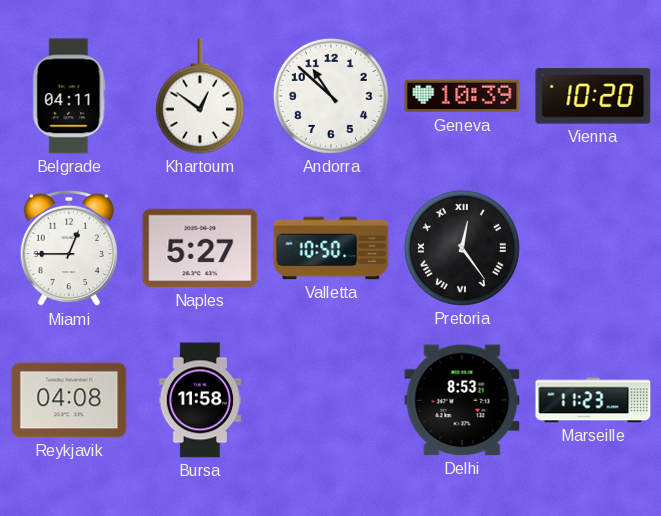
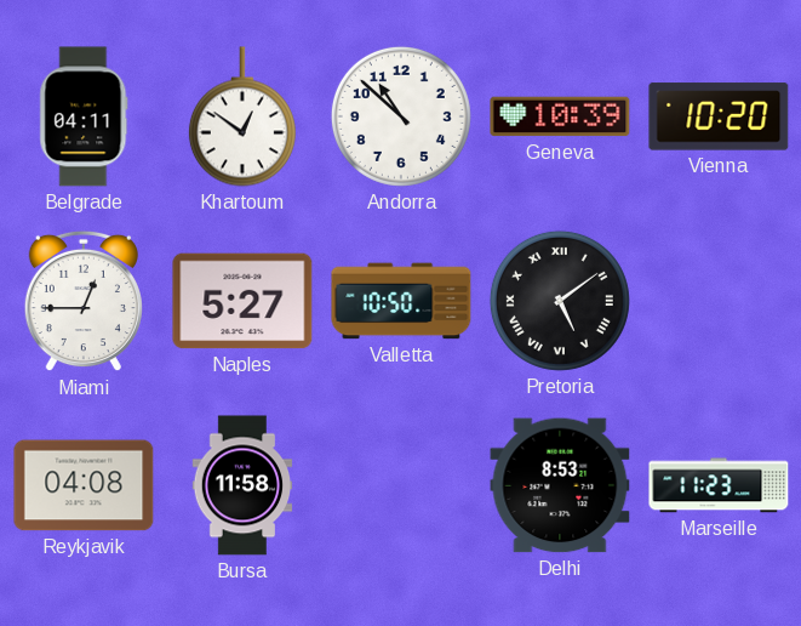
Pretoria: 12:24 -> 5:09
